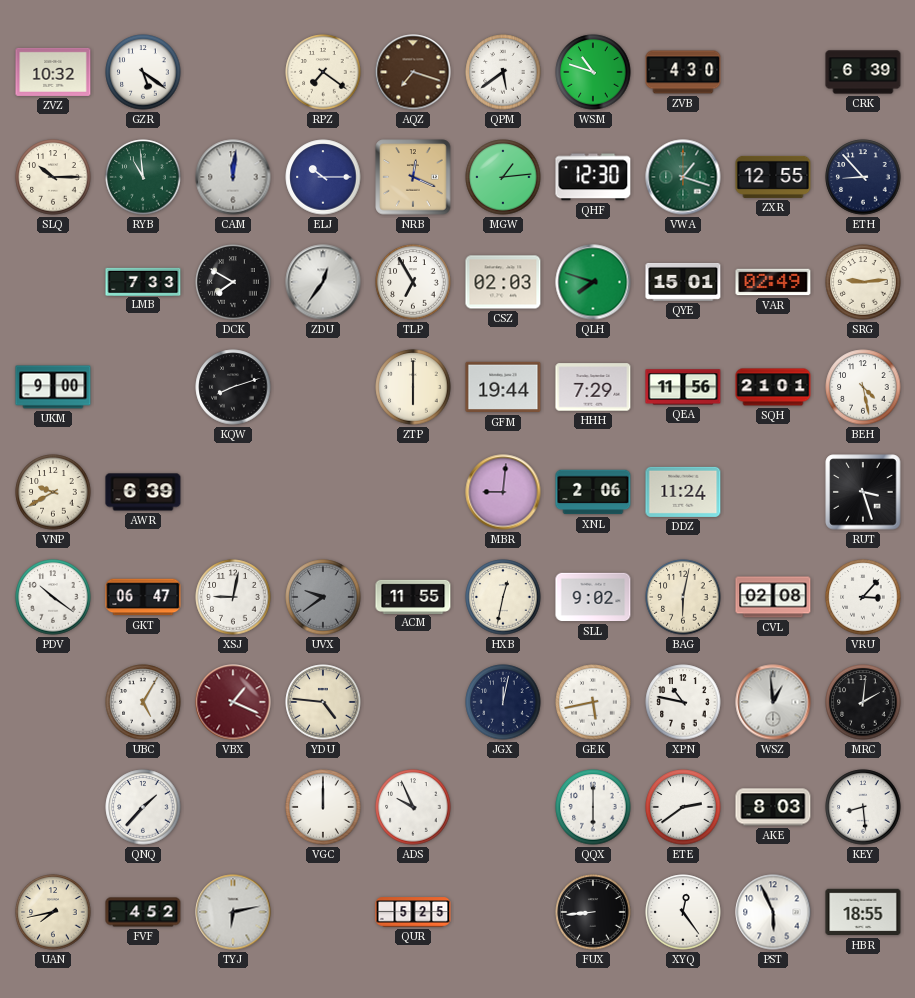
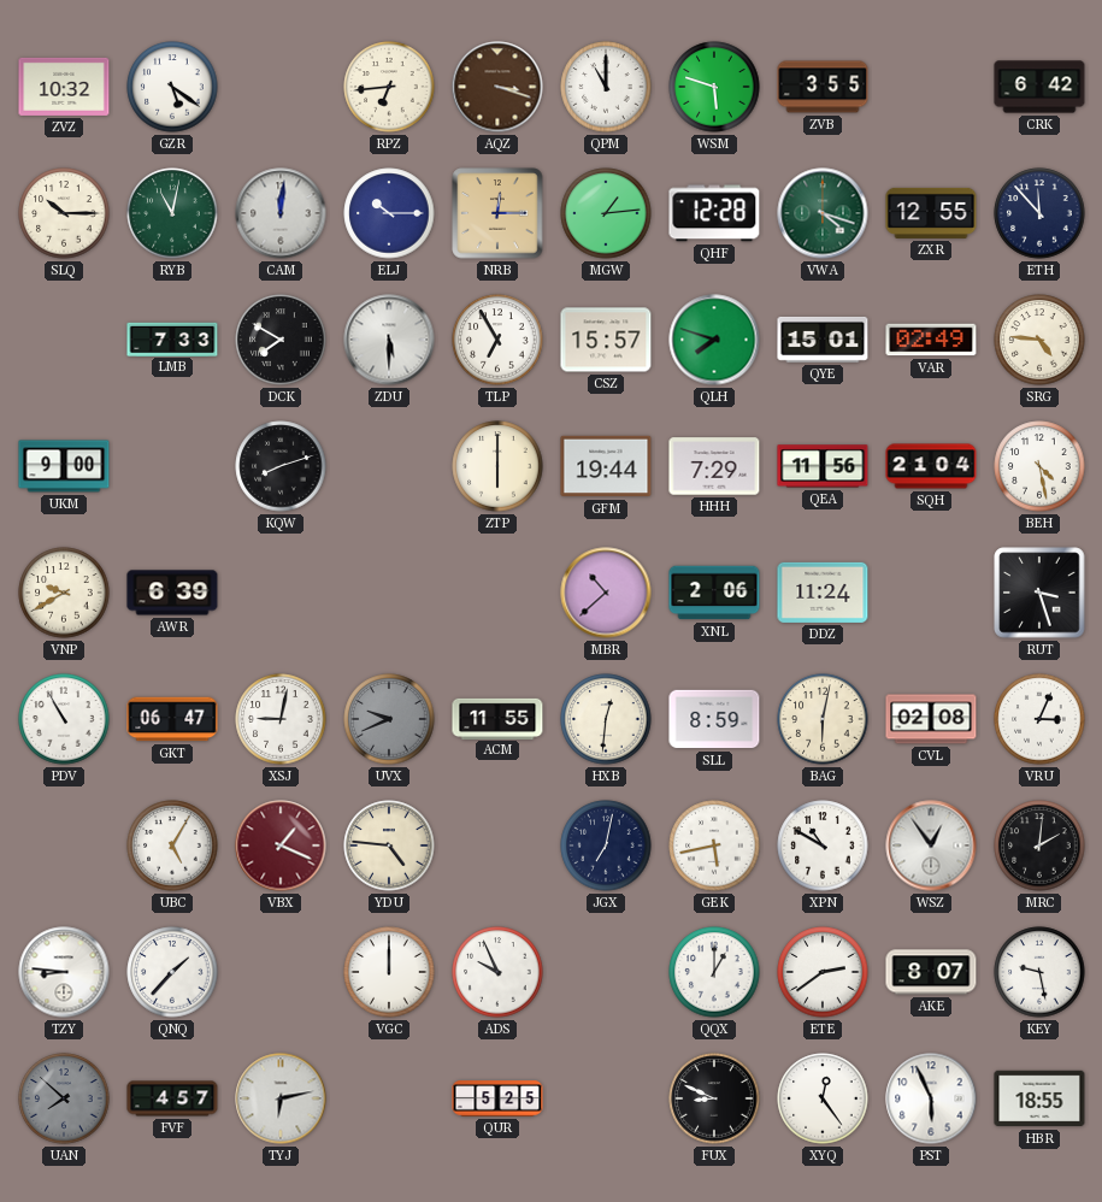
RPZ: 7:21 -> 6:44
AQZ: 7:18 -> 3:18
QPM: 5:39 -> 11:00
WSM: 10:48 -> 5:48
ZVB: 4:30 -> 3:55
CRK: 6:39 -> 6:42
RYB: 10:59 -> 11:02
NRB: 12:19 -> 12:15
QHF: 12:30 -> 12:28
VWA: 1:18 -> 4:18
ETH: 8:53 -> 11:53
ZDU: 12:36 -> 5:30
CSZ: 02:03 -> 15:57
SRG: 9:14 -> 4:46
SQH: 21:01 -> 21:04
MBR: 9:01 -> 10:38
PDV: 10:21 -> 10:55
UVX: 9:39 -> 9:41
HXB: 12:32 -> 12:31
SLL: 9:02 -> 8:59
VRU: 3:07 -> 3:04
JGX: 12:02 -> 7:02
XPN: 10:47 -> 10:50
WSZ: 12:59 -> 12:54
TZY: none -> 8:46
QQX: 6:00 -> 1:00
AKE: 8:03 -> 8:07
KEY: 8:29 -> 9:28
UAN: 7:43 -> 7:52
UAN dial: cream -> grey
FVF: 4:52 -> 4:57
FUX: 8:44 -> 8:49
